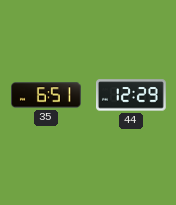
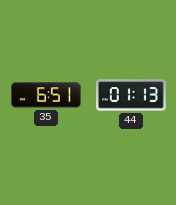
44: 12:29 -> 01:13
